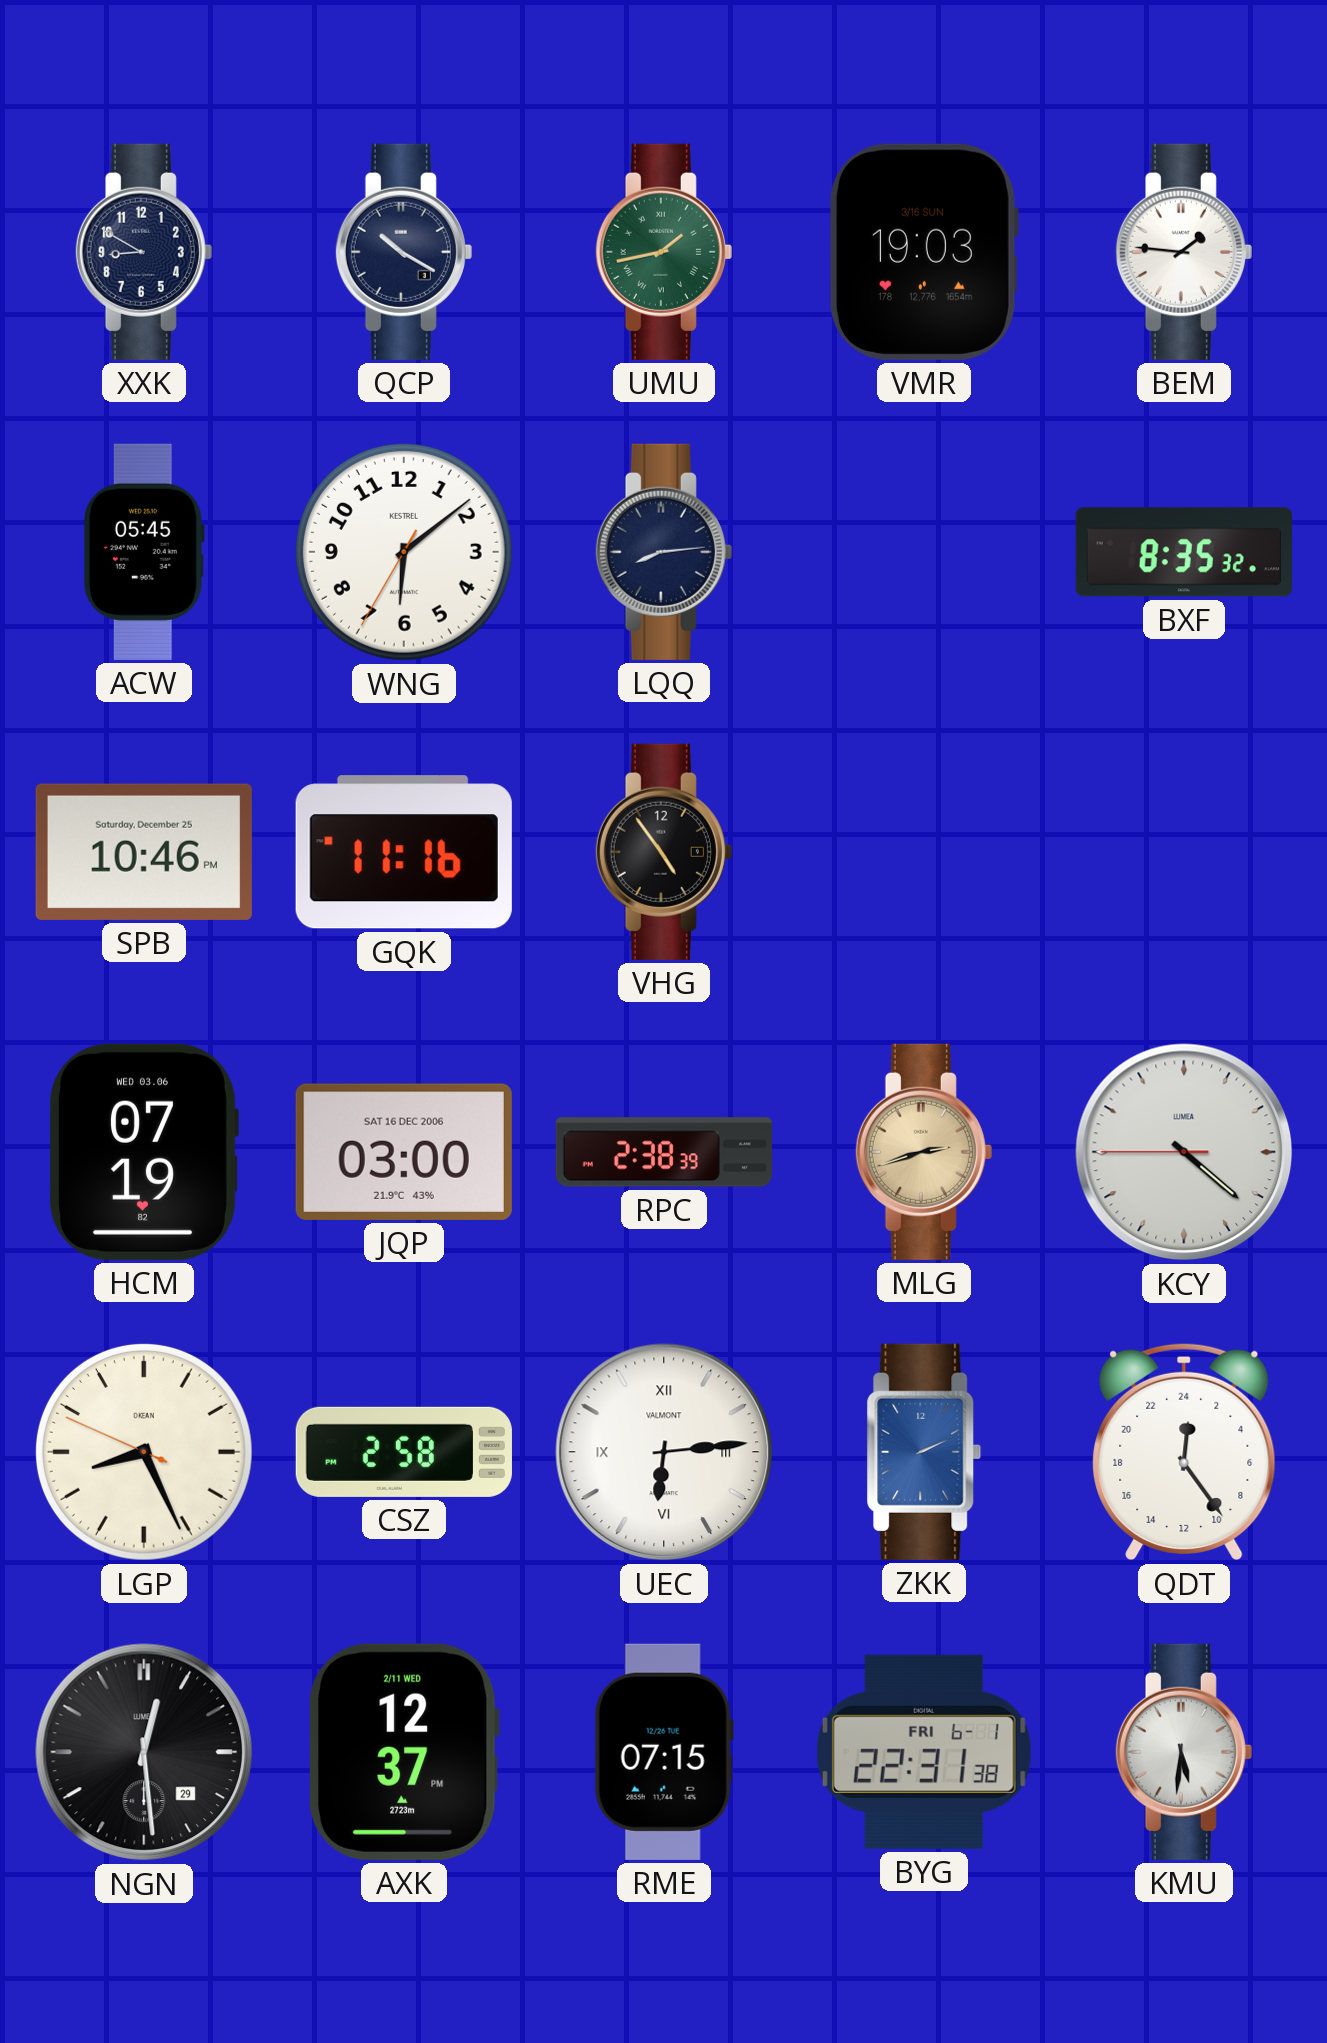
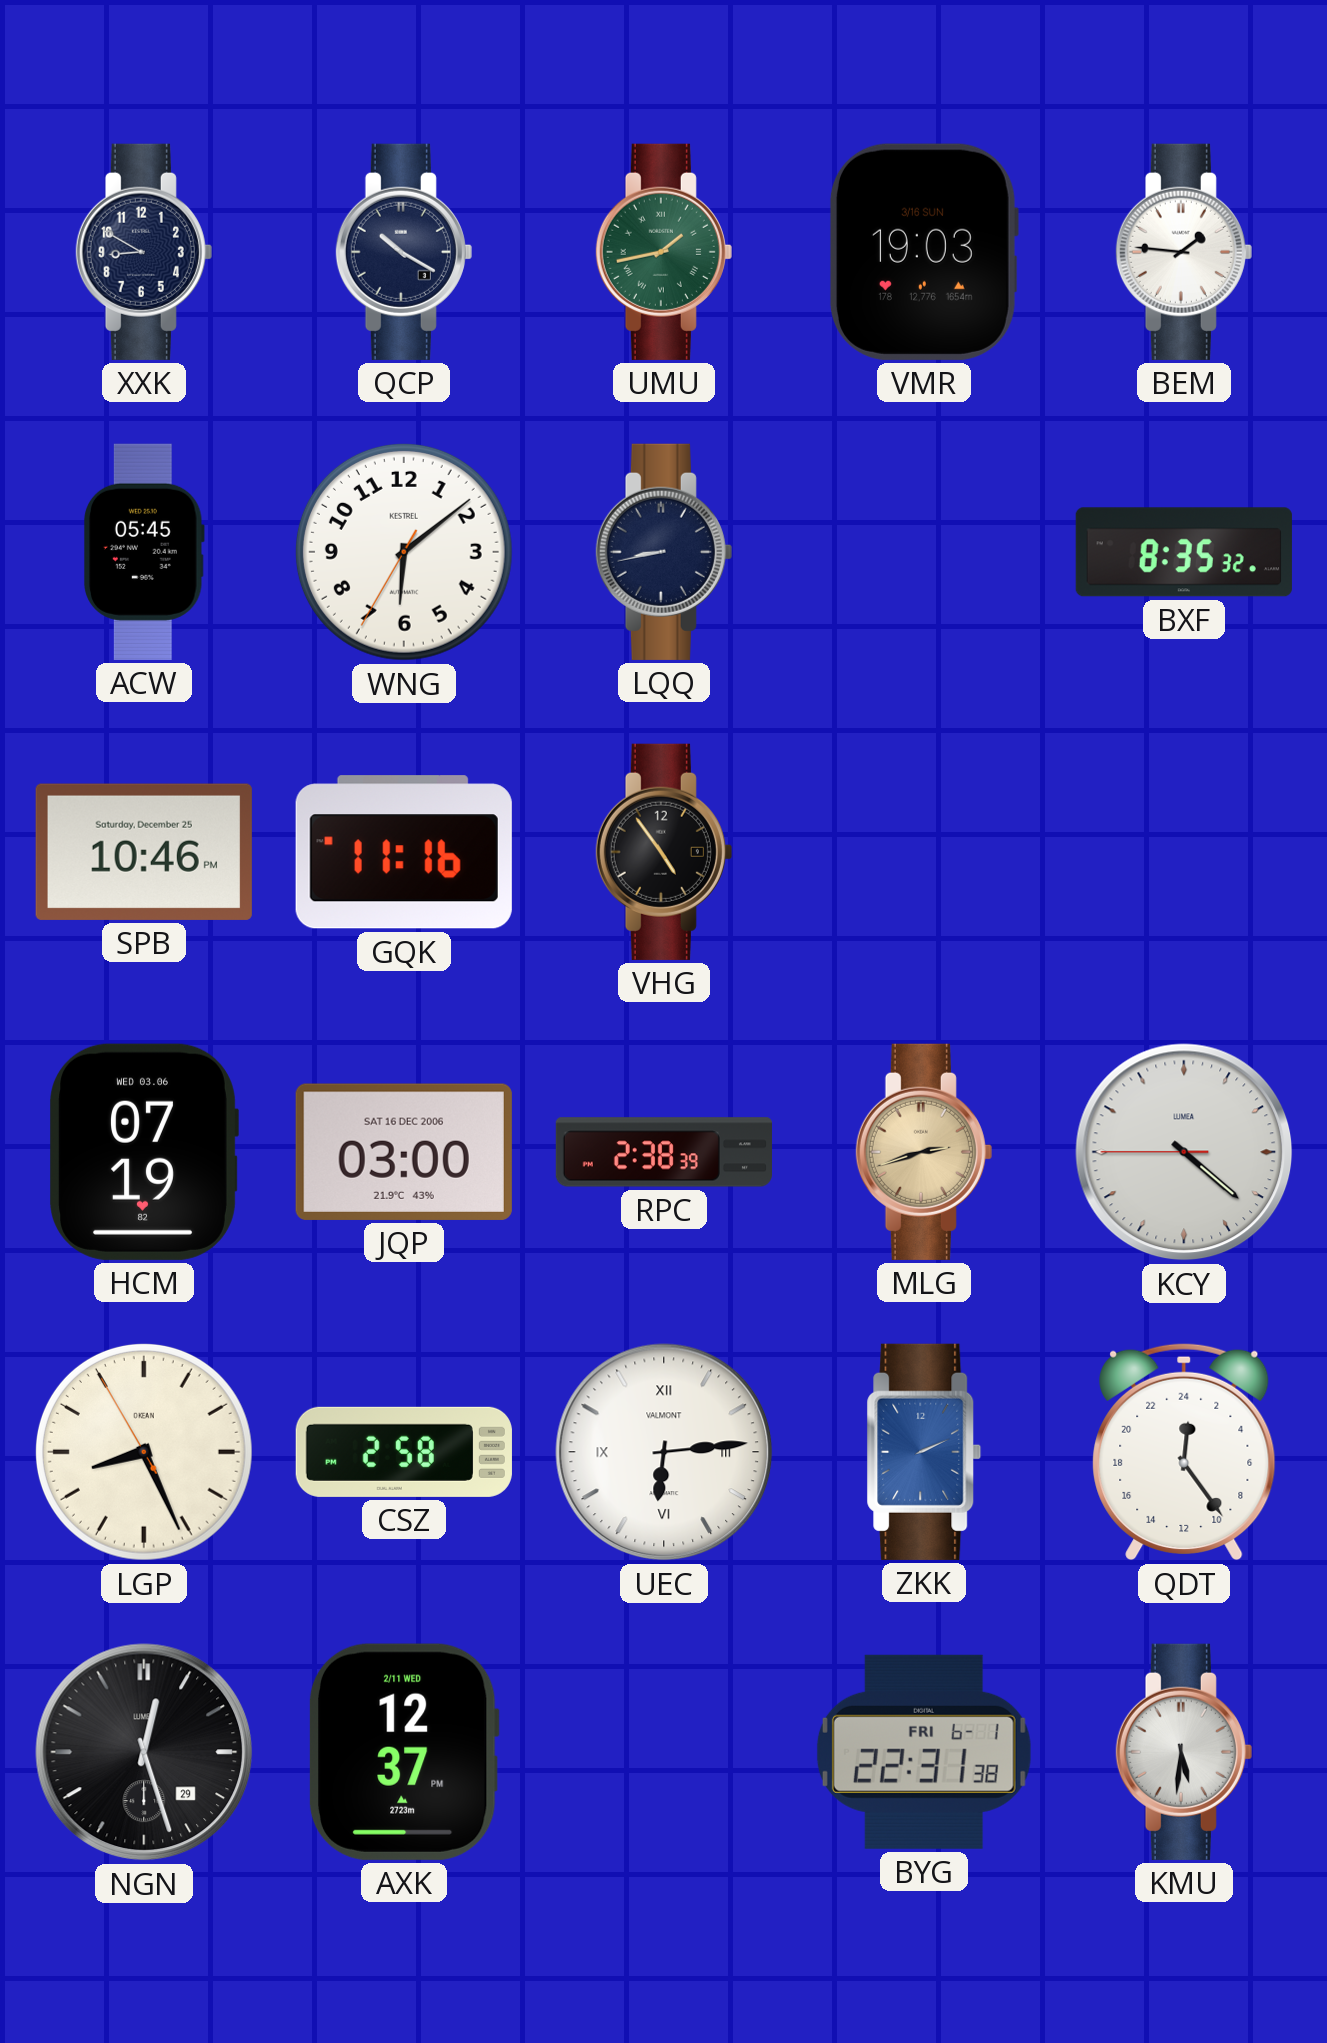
LQQ: 8:14 -> 8:43
LGP: 8:25:49 -> 8:25:55
NGN: 12:29 -> 12:27
RME: 07:15 -> none
